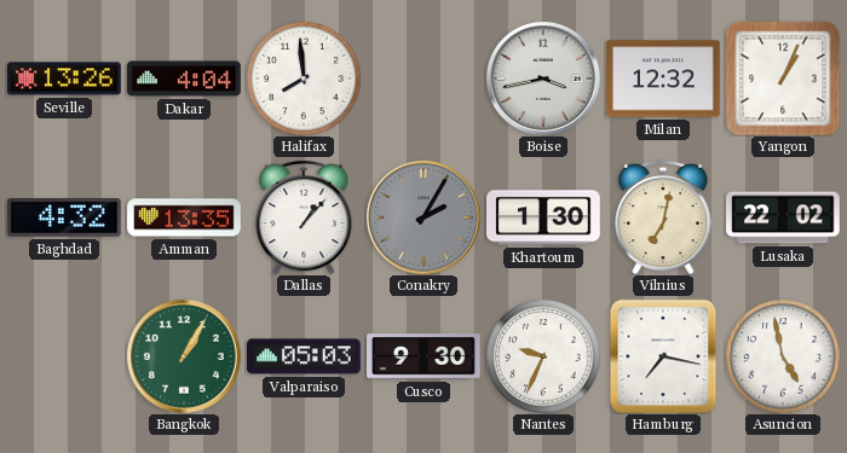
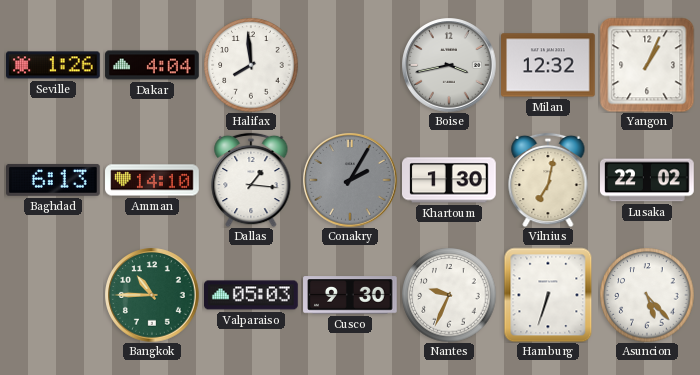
Seville: 13:26 -> 1:26
Baghdad: 4:32 -> 6:13
Amman: 13:35 -> 14:10
Dallas: 1:07 -> 1:16
Bangkok: 1:05 -> 10:45
Hamburg: 7:17 -> 6:33
Asuncion: 4:58 -> 5:23
